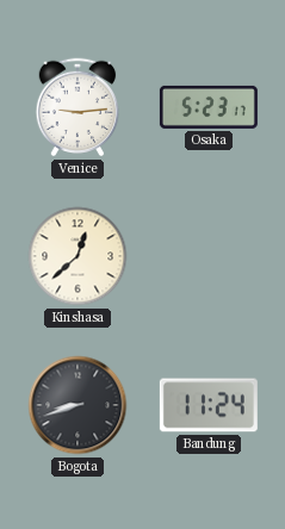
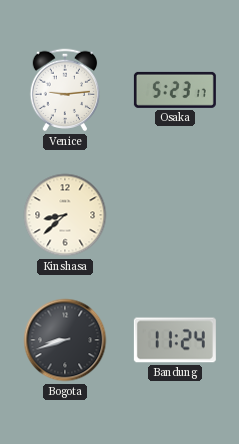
Kinshasa: 12:38 -> 8:38
